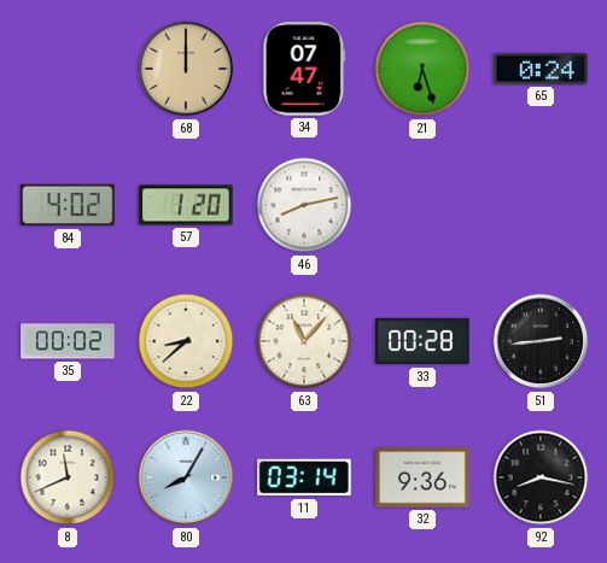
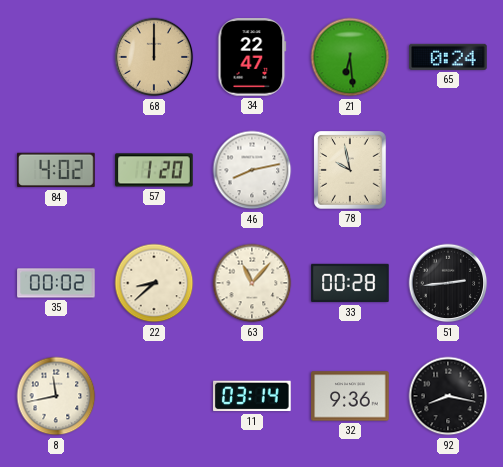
34: 07:47 -> 22:47
21: 6:27 -> 6:29
78: none -> 9:58
8: 11:41 -> 11:43
80: 8:05 -> none
